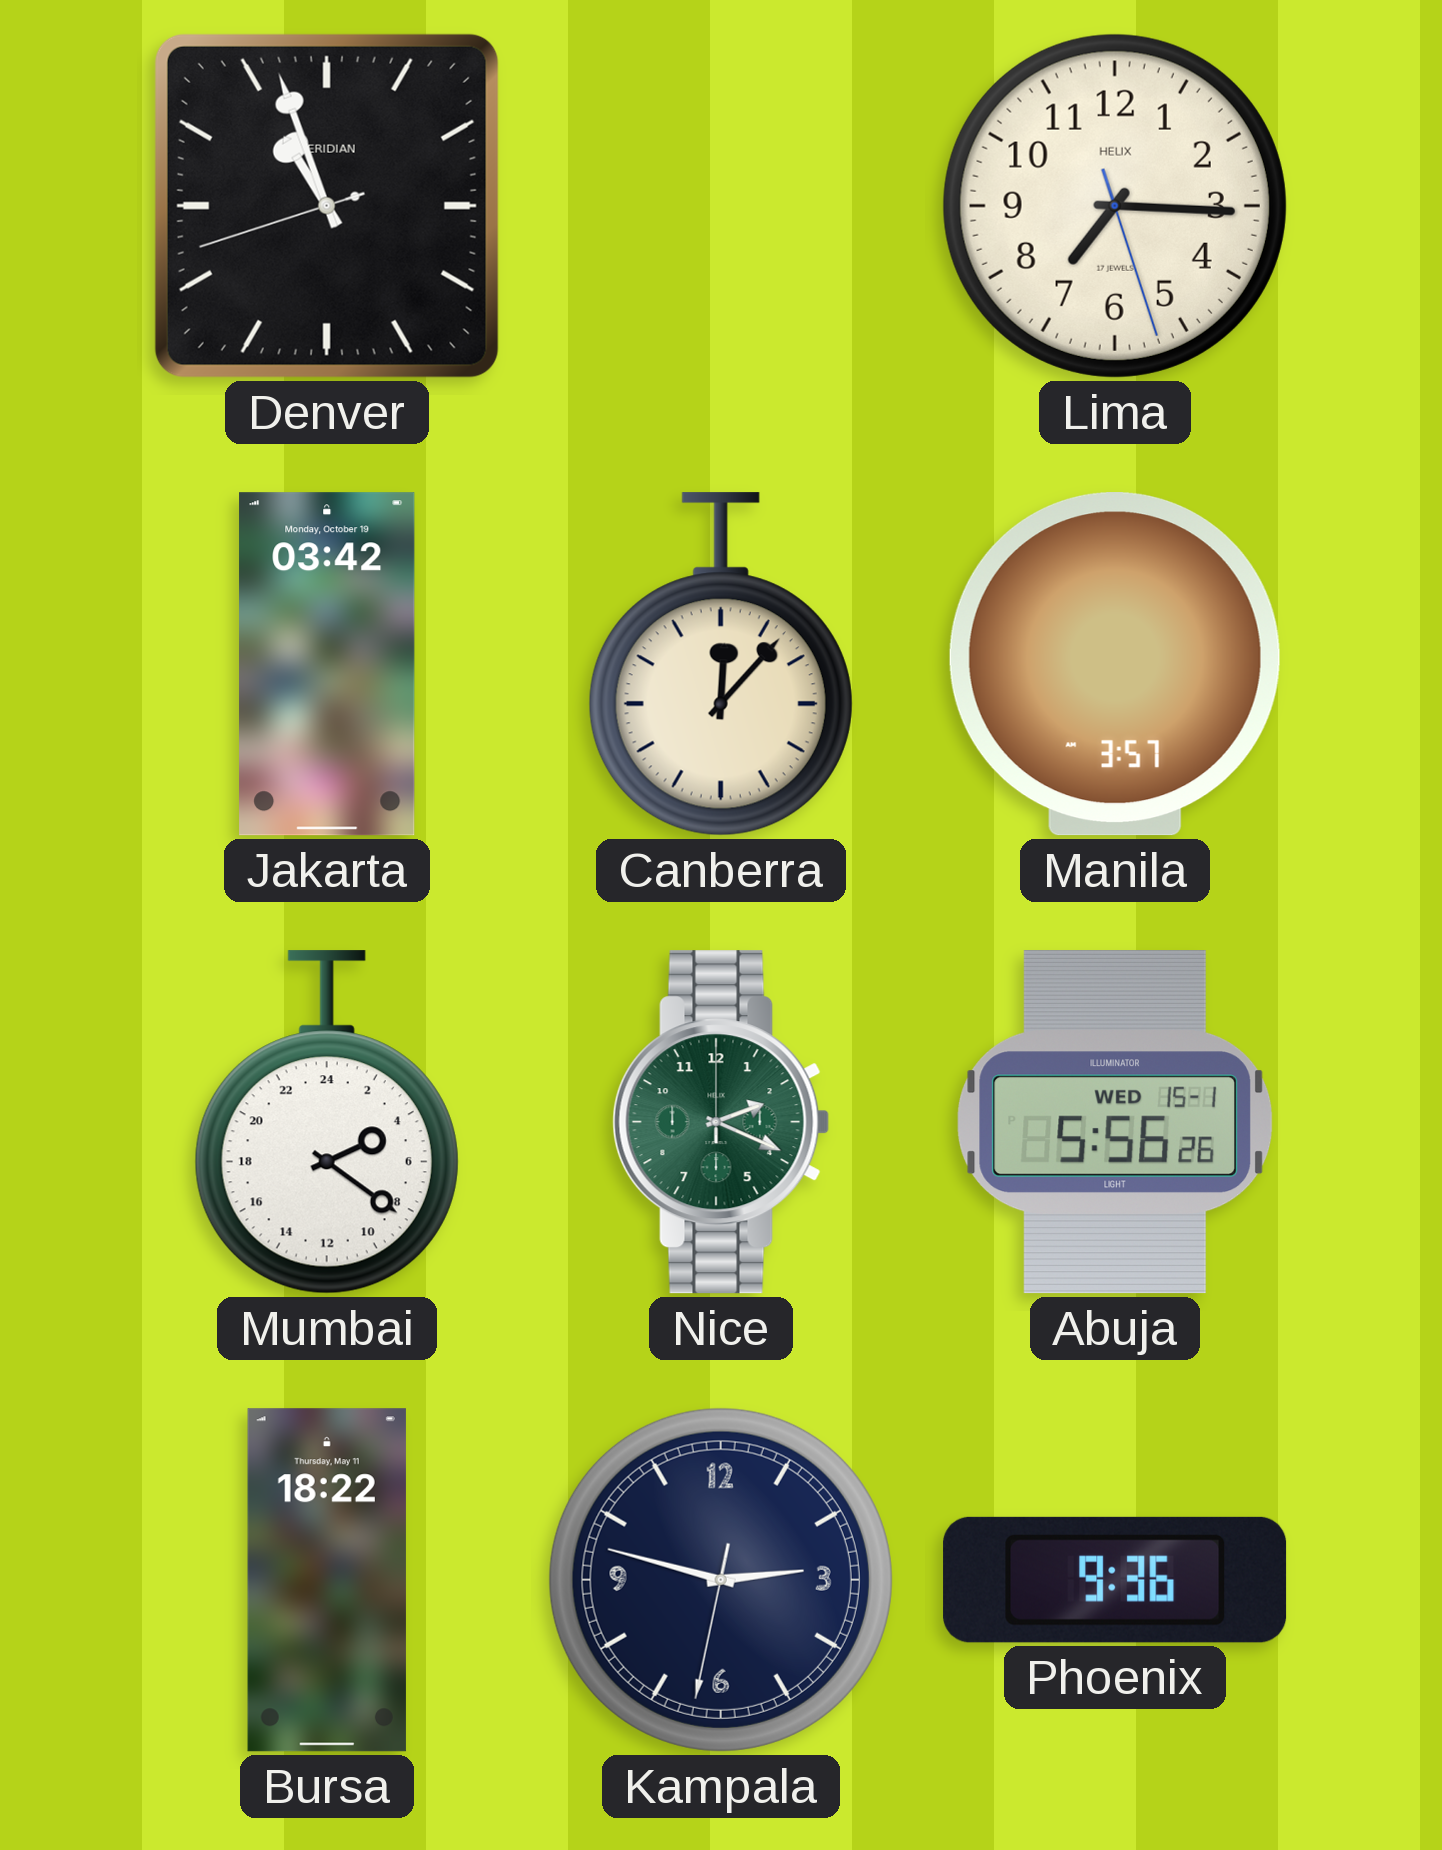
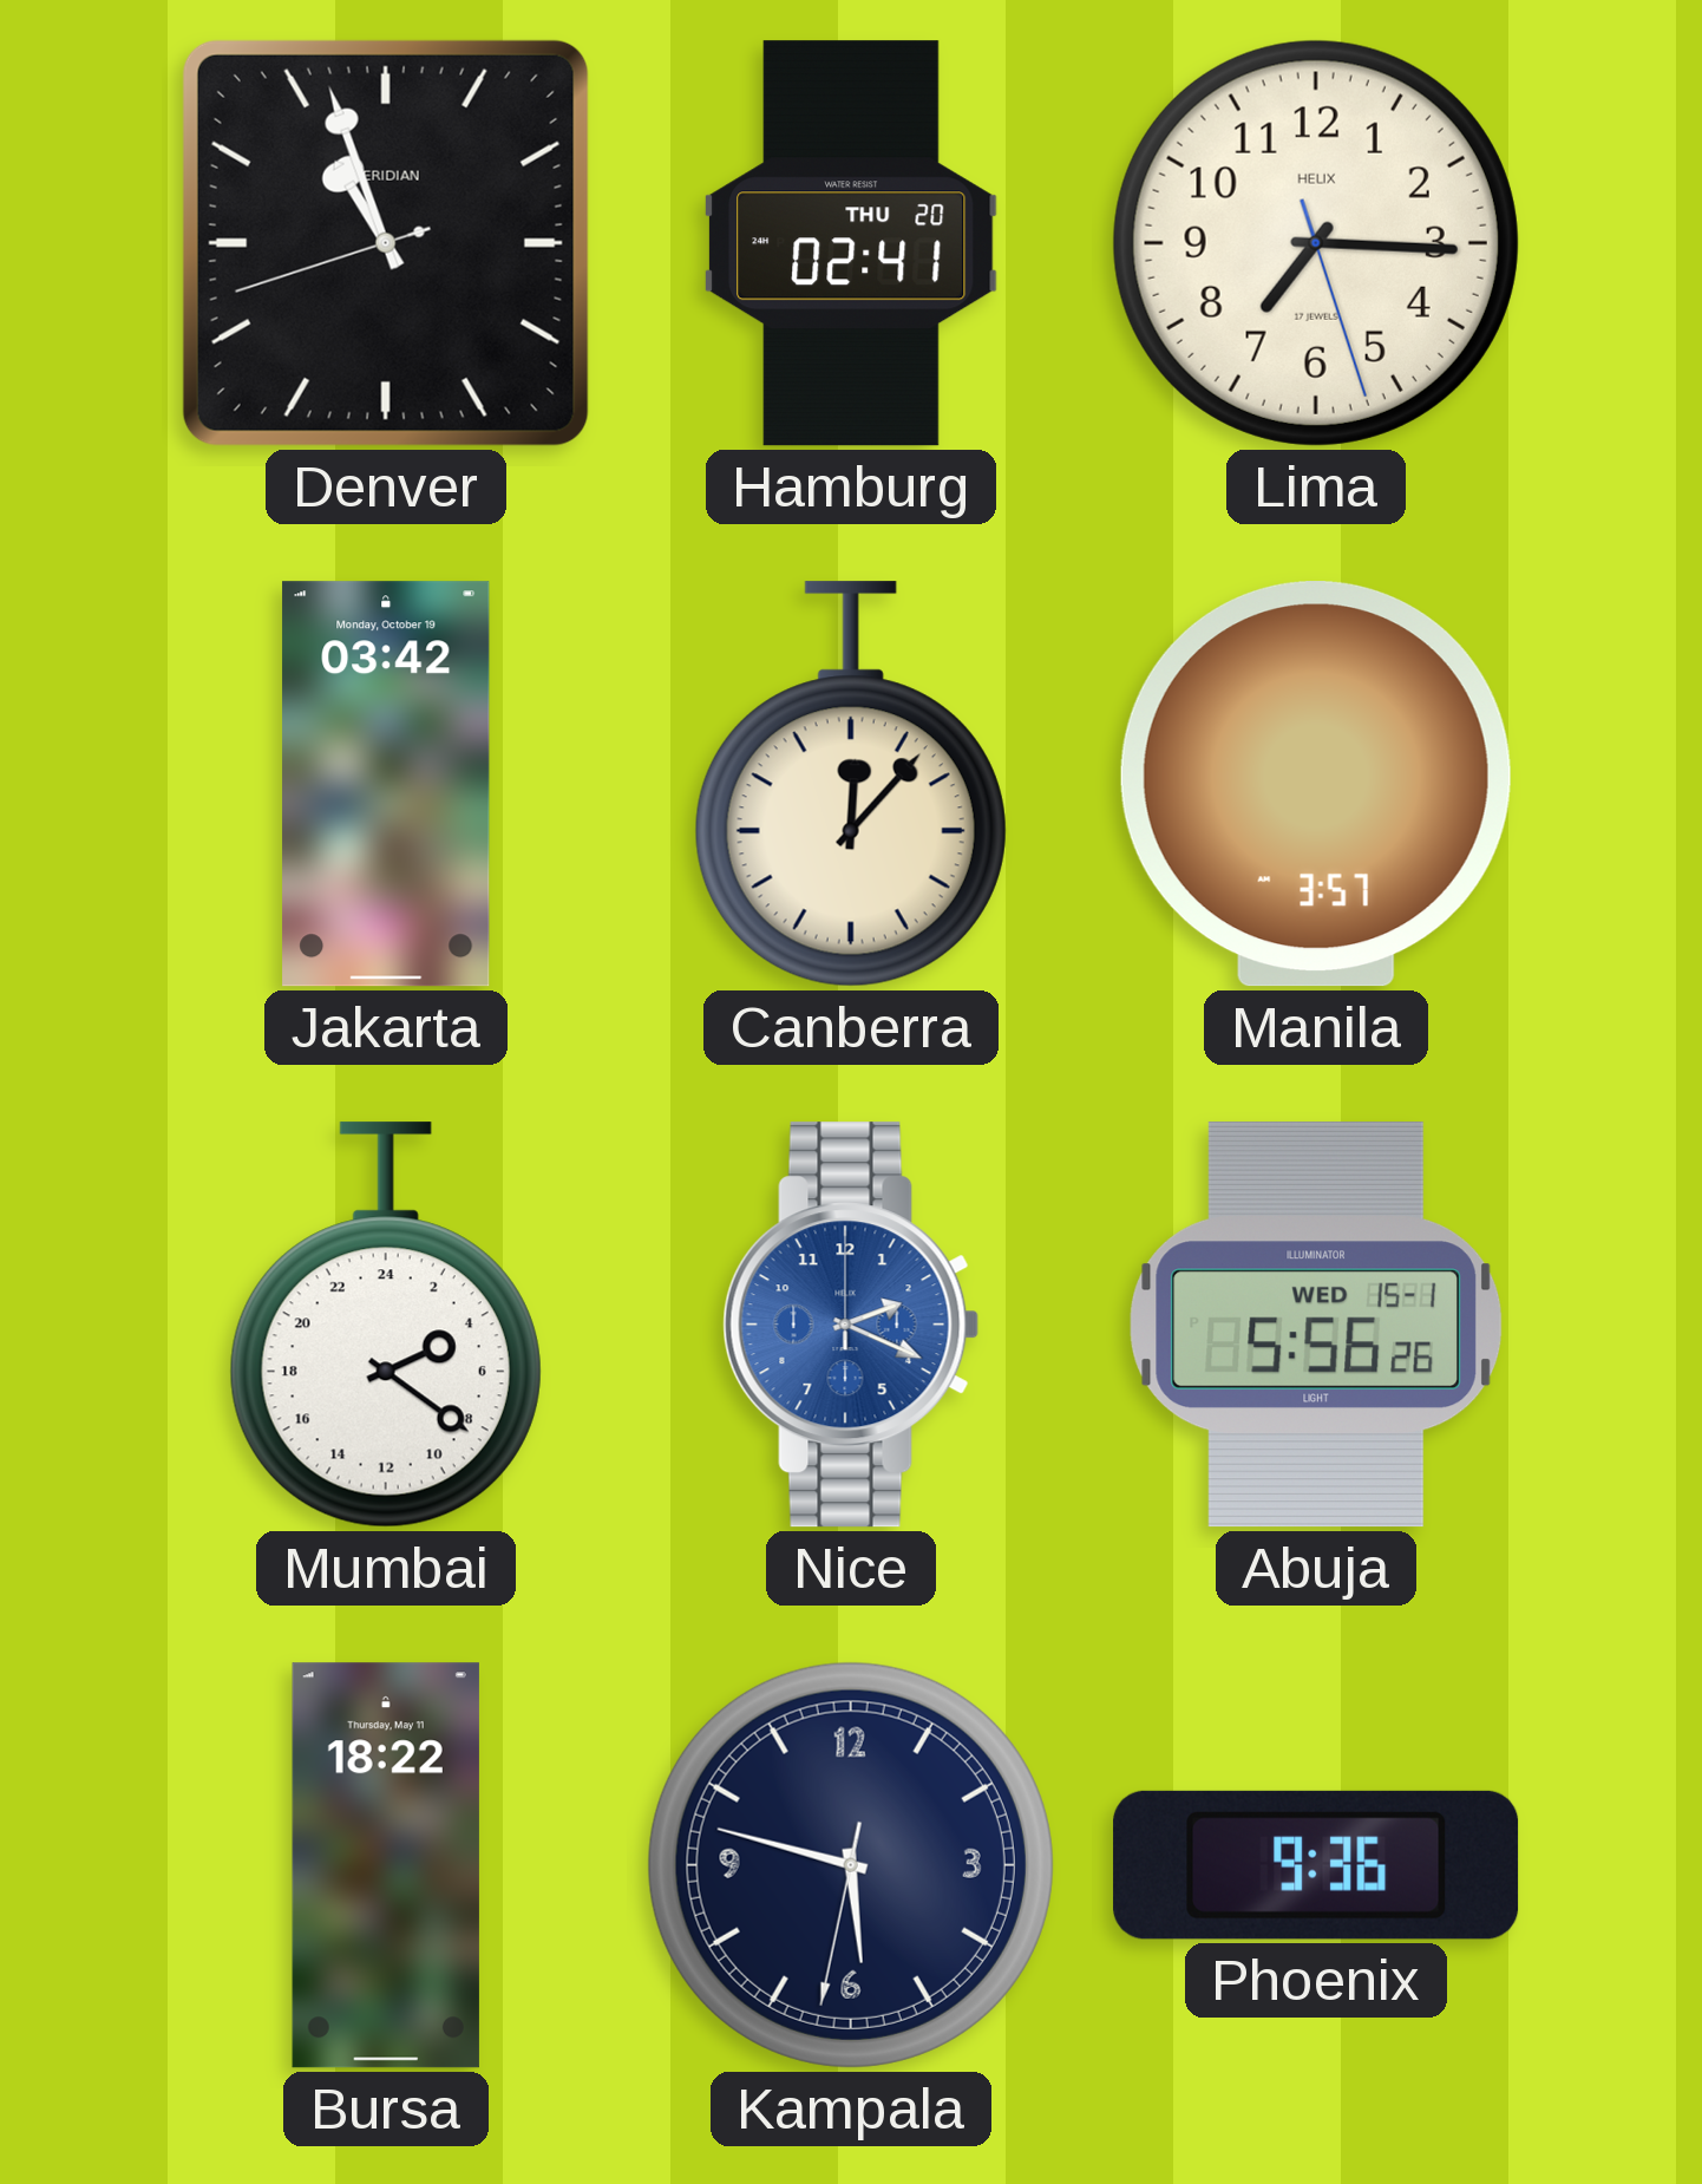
Hamburg: none -> 02:41
Nice dial: green -> blue
Kampala: 2:47 -> 5:47
